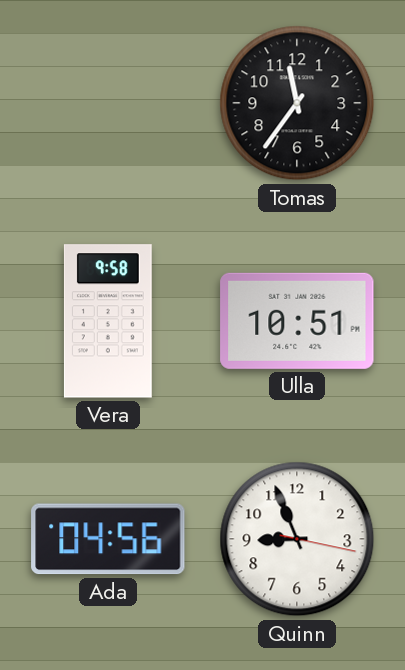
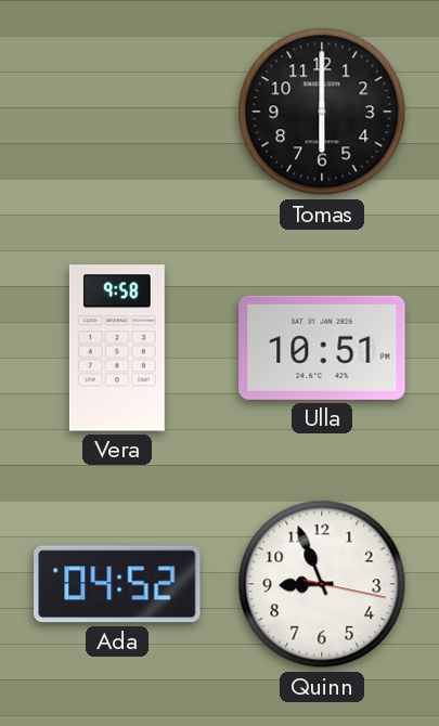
Tomas: 11:36 -> 6:00
Ada: 04:56 -> 04:52
